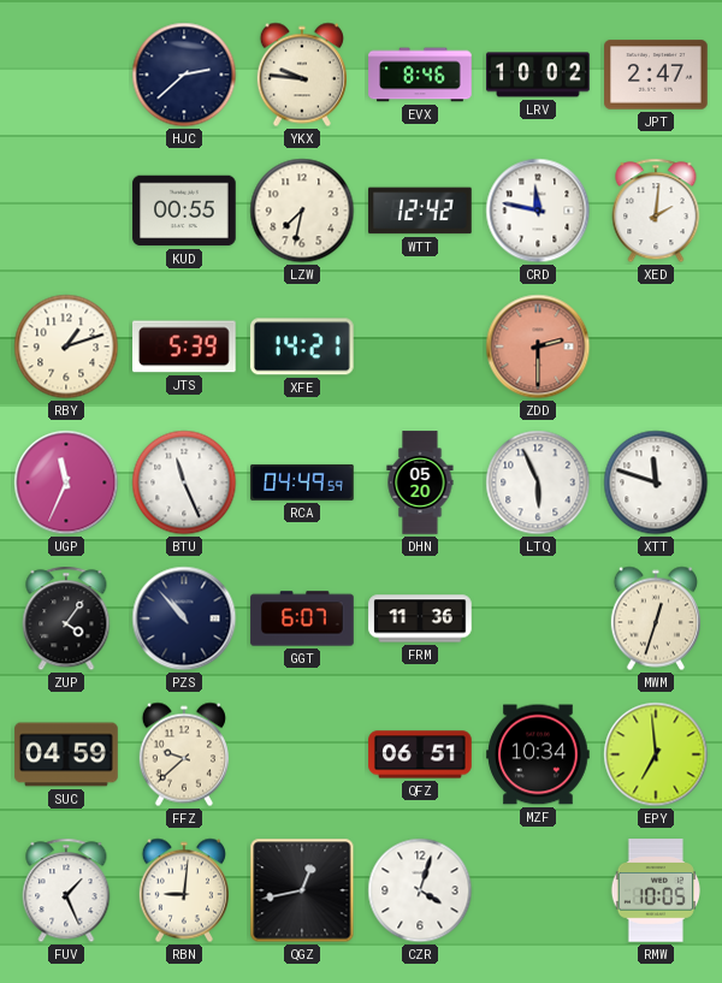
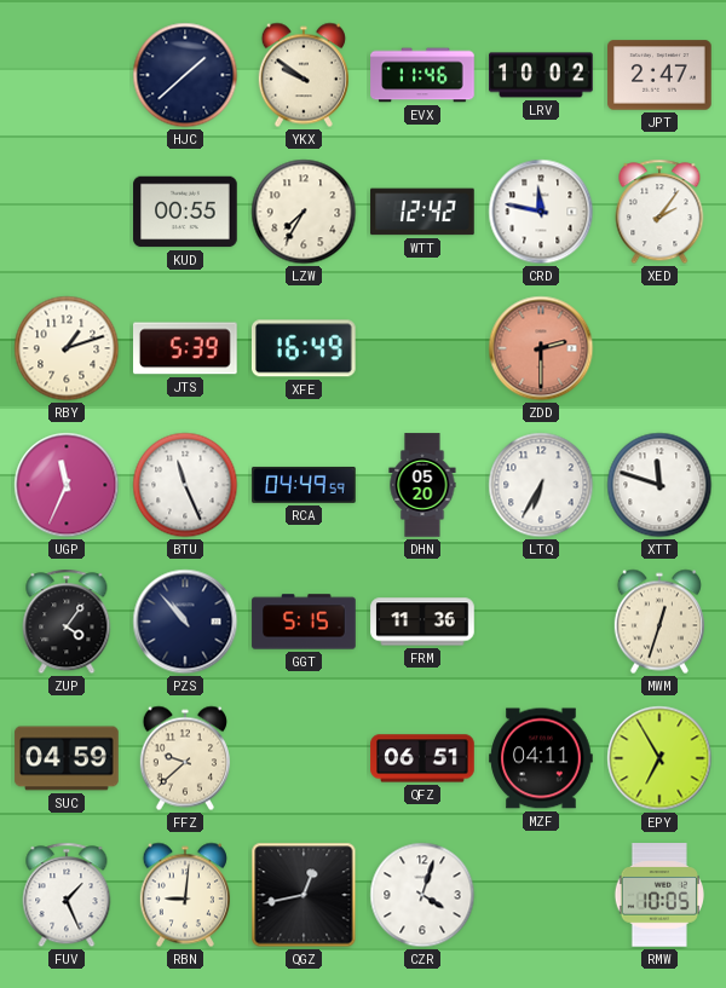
HJC: 2:38 -> 1:38
YKX: 9:46 -> 9:51
EVX: 8:46 -> 11:46
LZW: 7:32 -> 7:35
XED: 2:01 -> 2:06
XFE: 14:21 -> 16:49
LTQ: 5:56 -> 6:35
GGT: 6:07 -> 5:15
MZF: 10:34 -> 04:11
EPY: 6:59 -> 6:55
